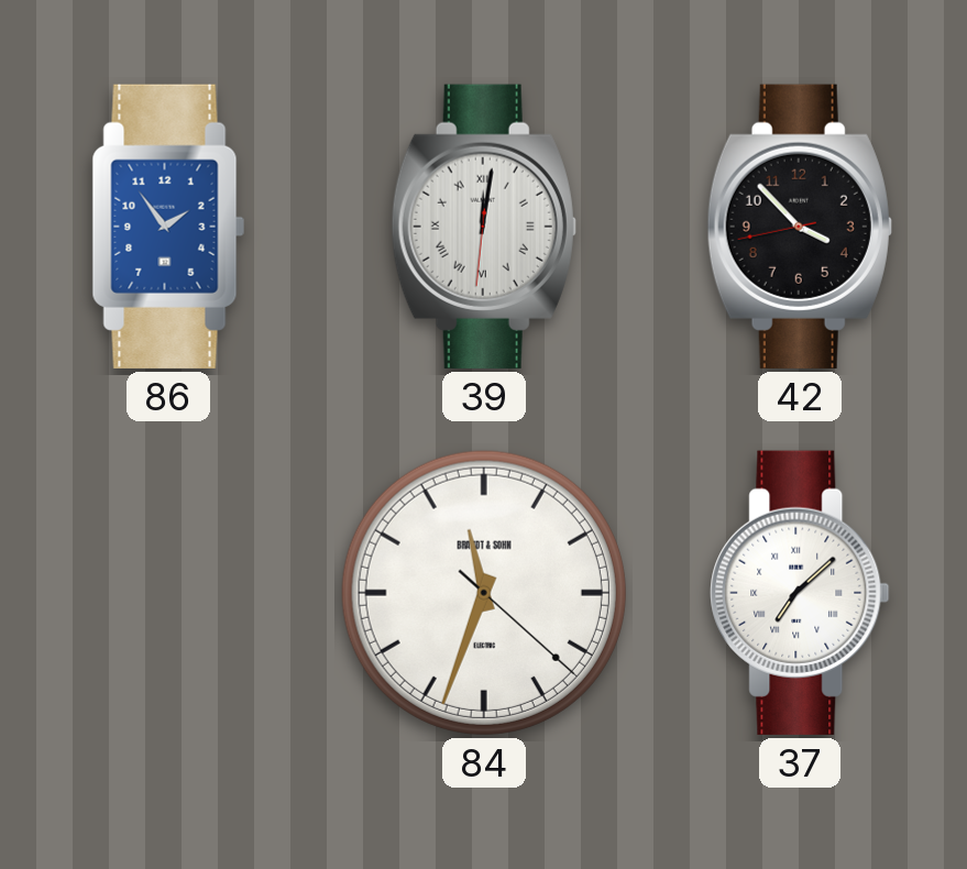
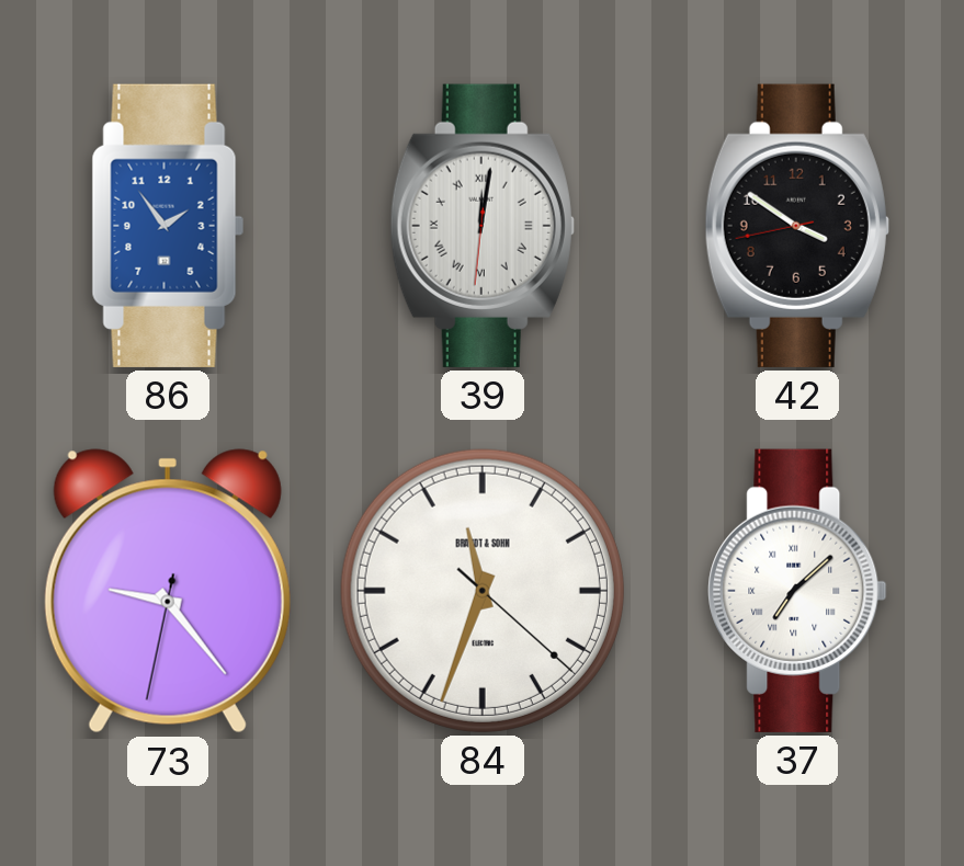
42: 3:52 -> 3:50
73: none -> 9:23
